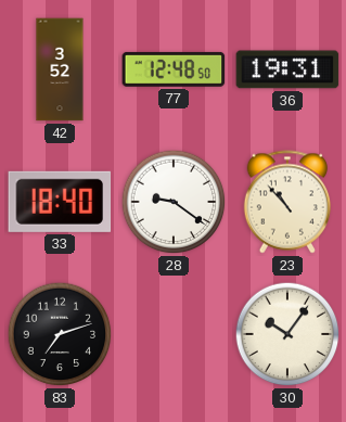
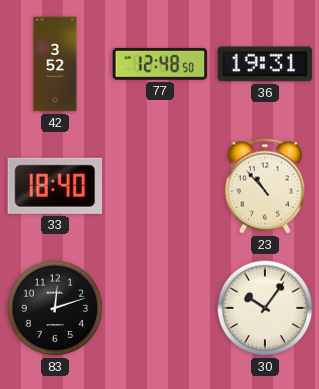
28: 9:21 -> none
83: 7:12 -> 12:12
